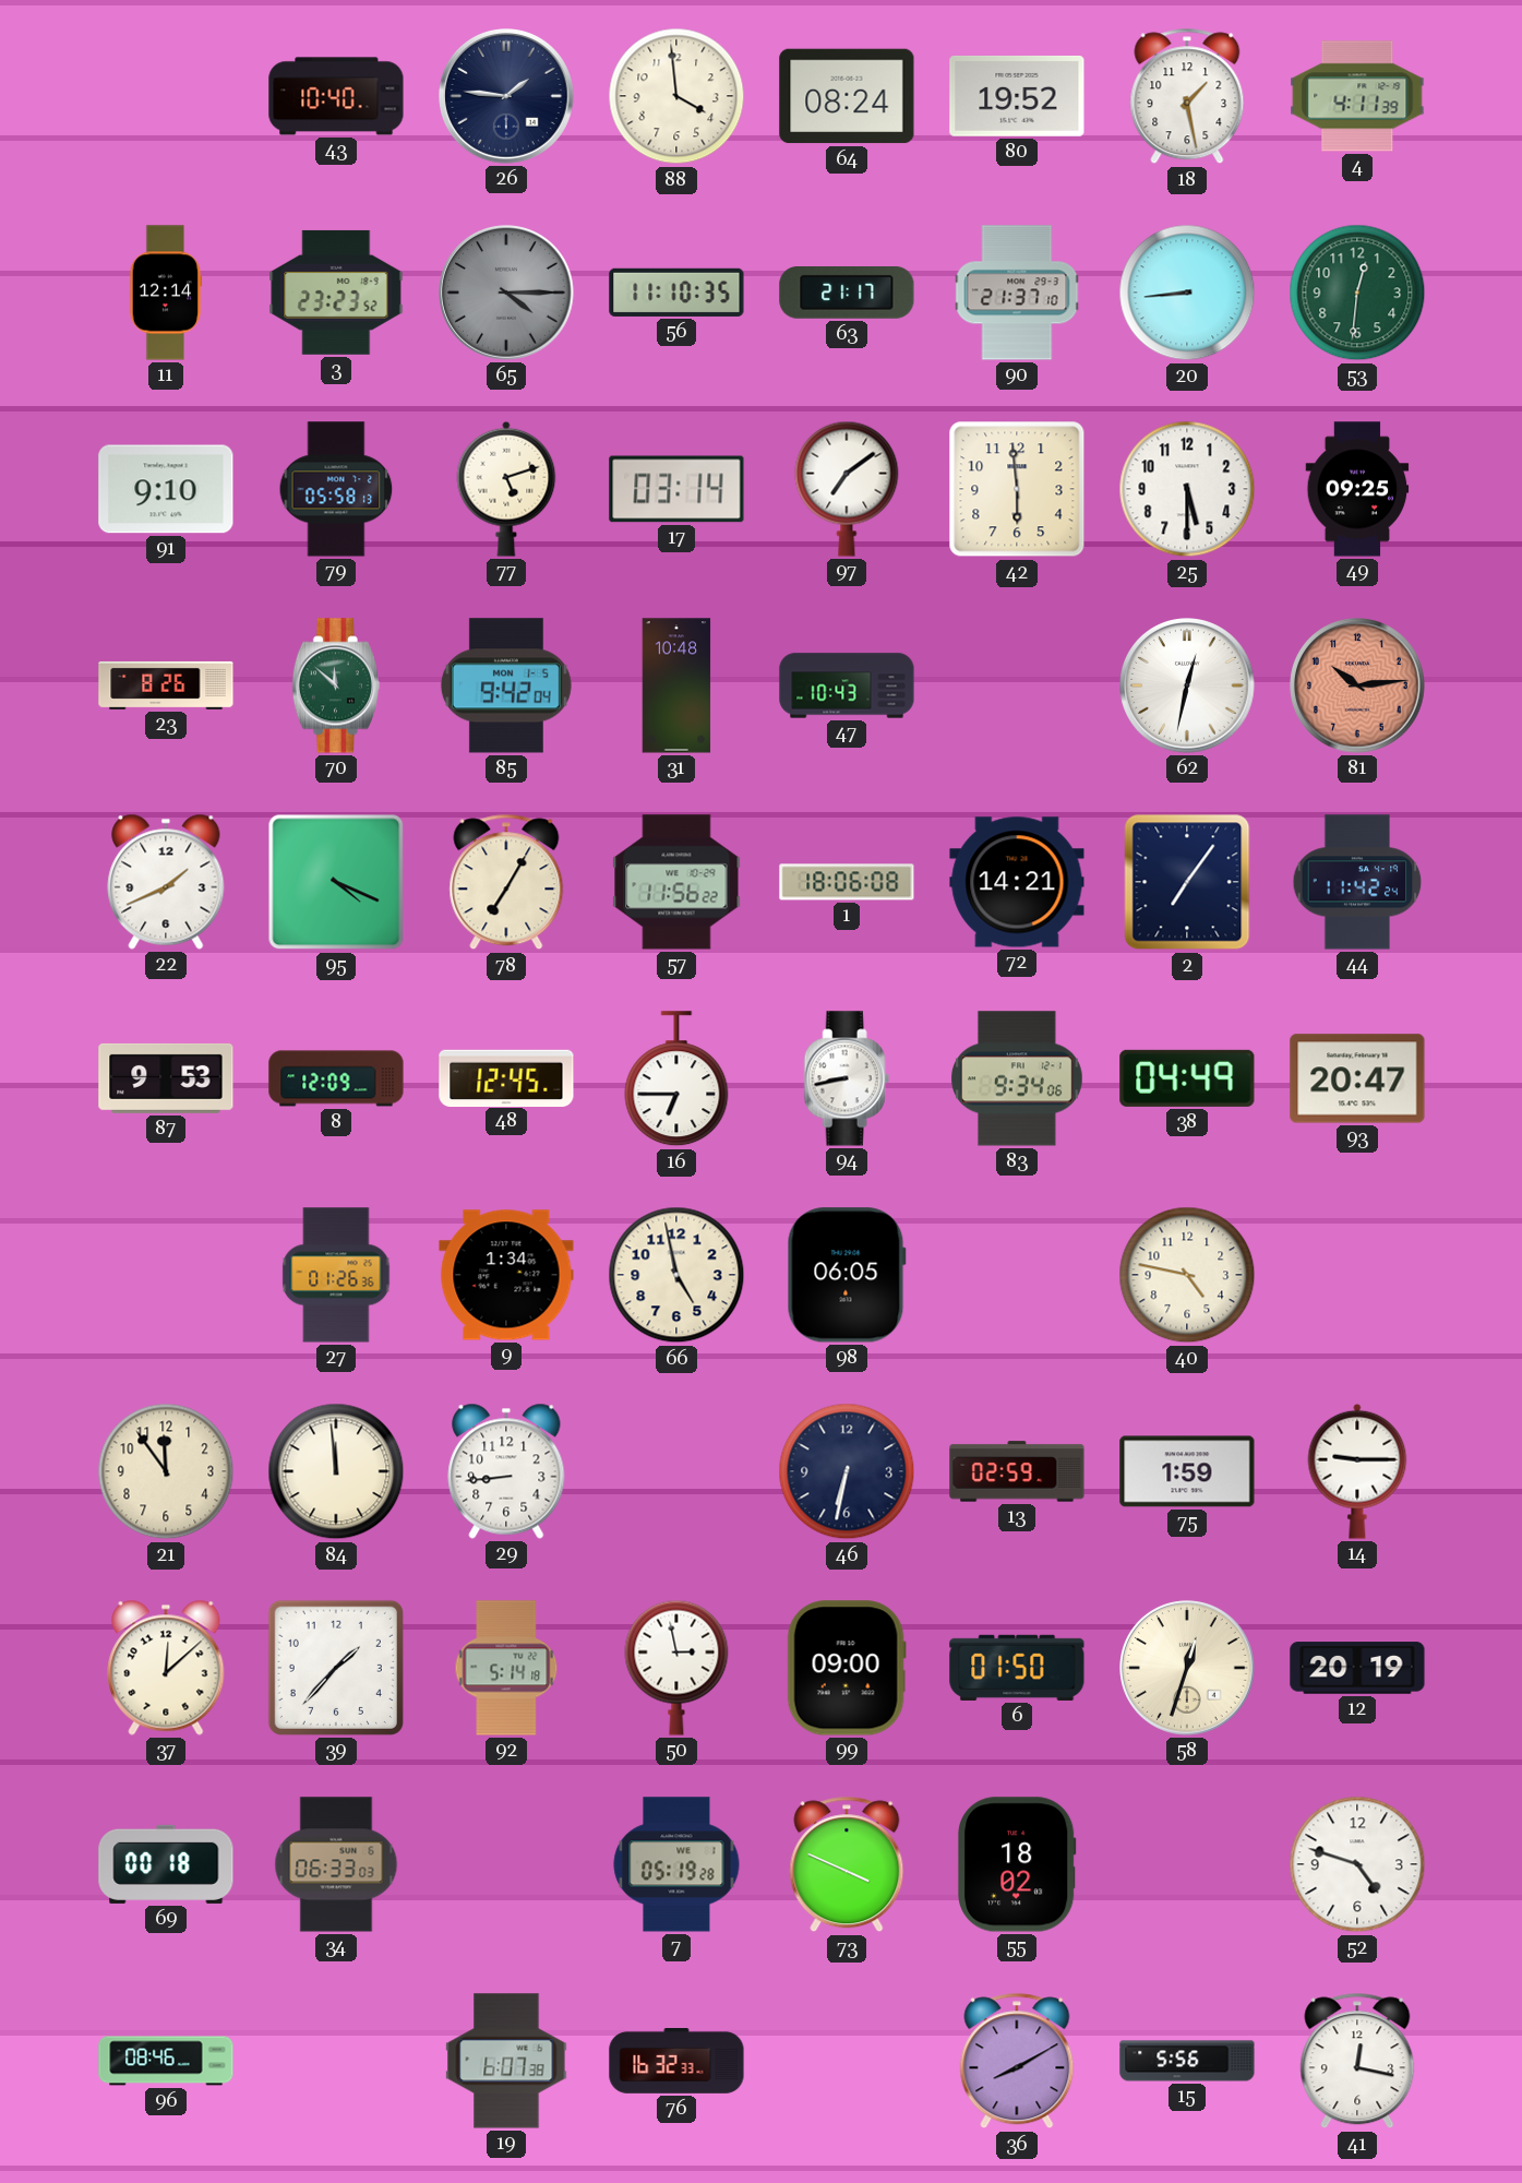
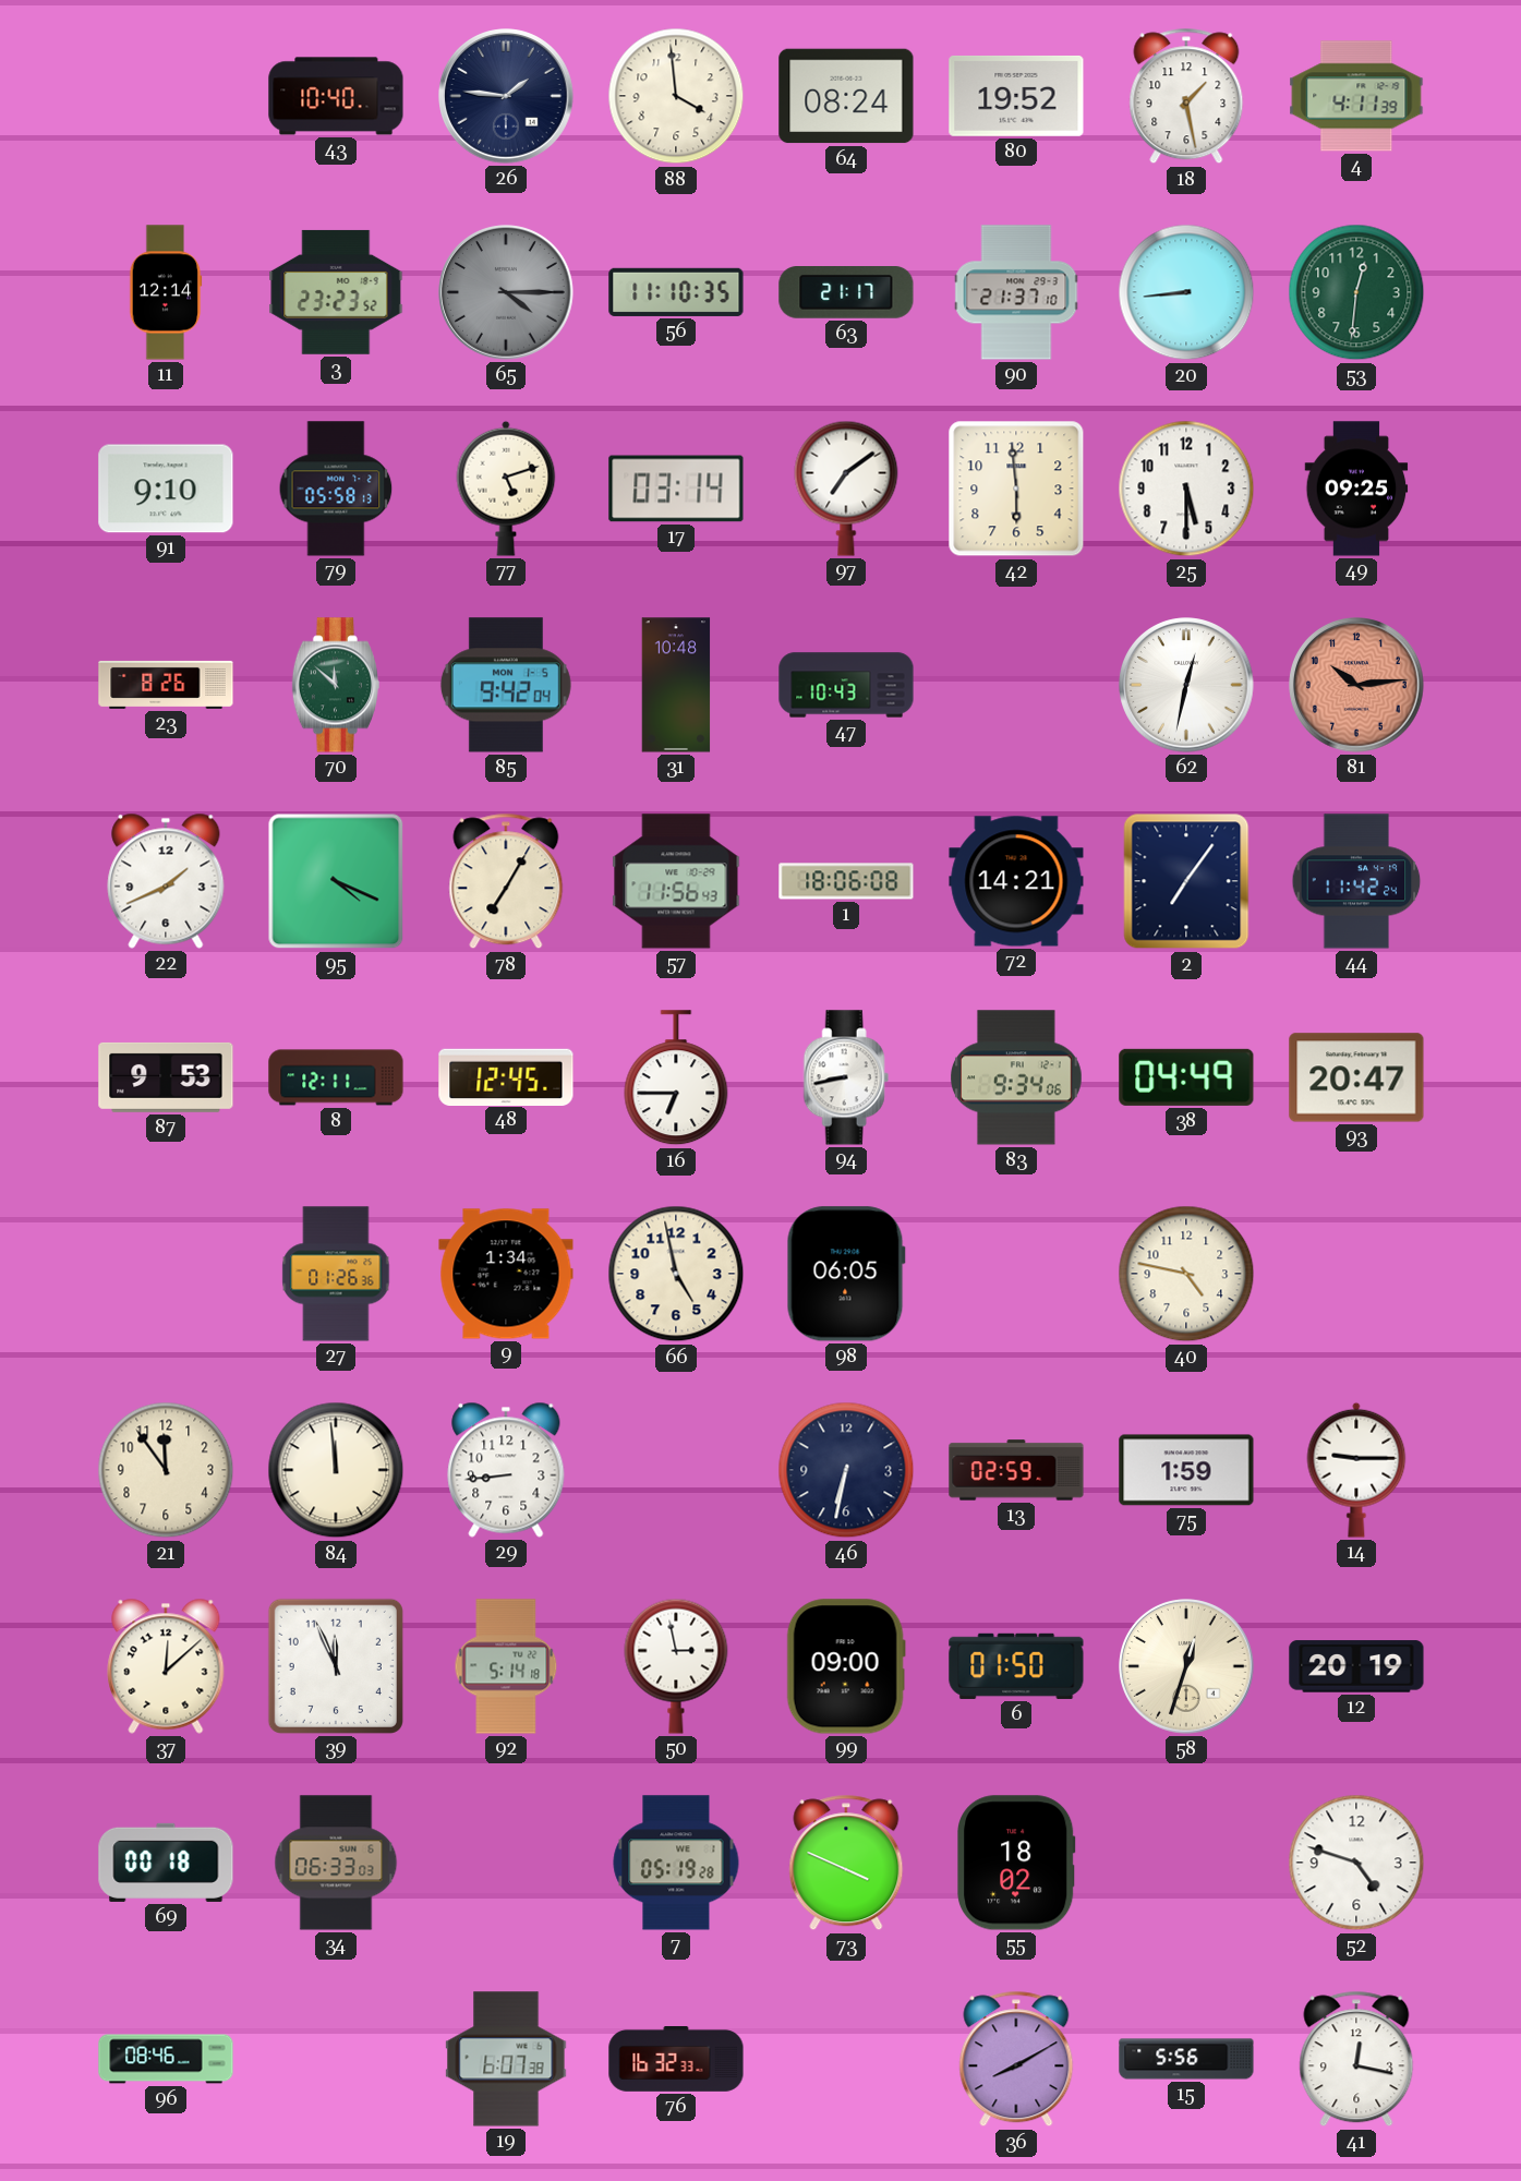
57: 11:56:22 -> 11:56:43
8: 12:09 -> 12:11
39: 1:37 -> 11:56
